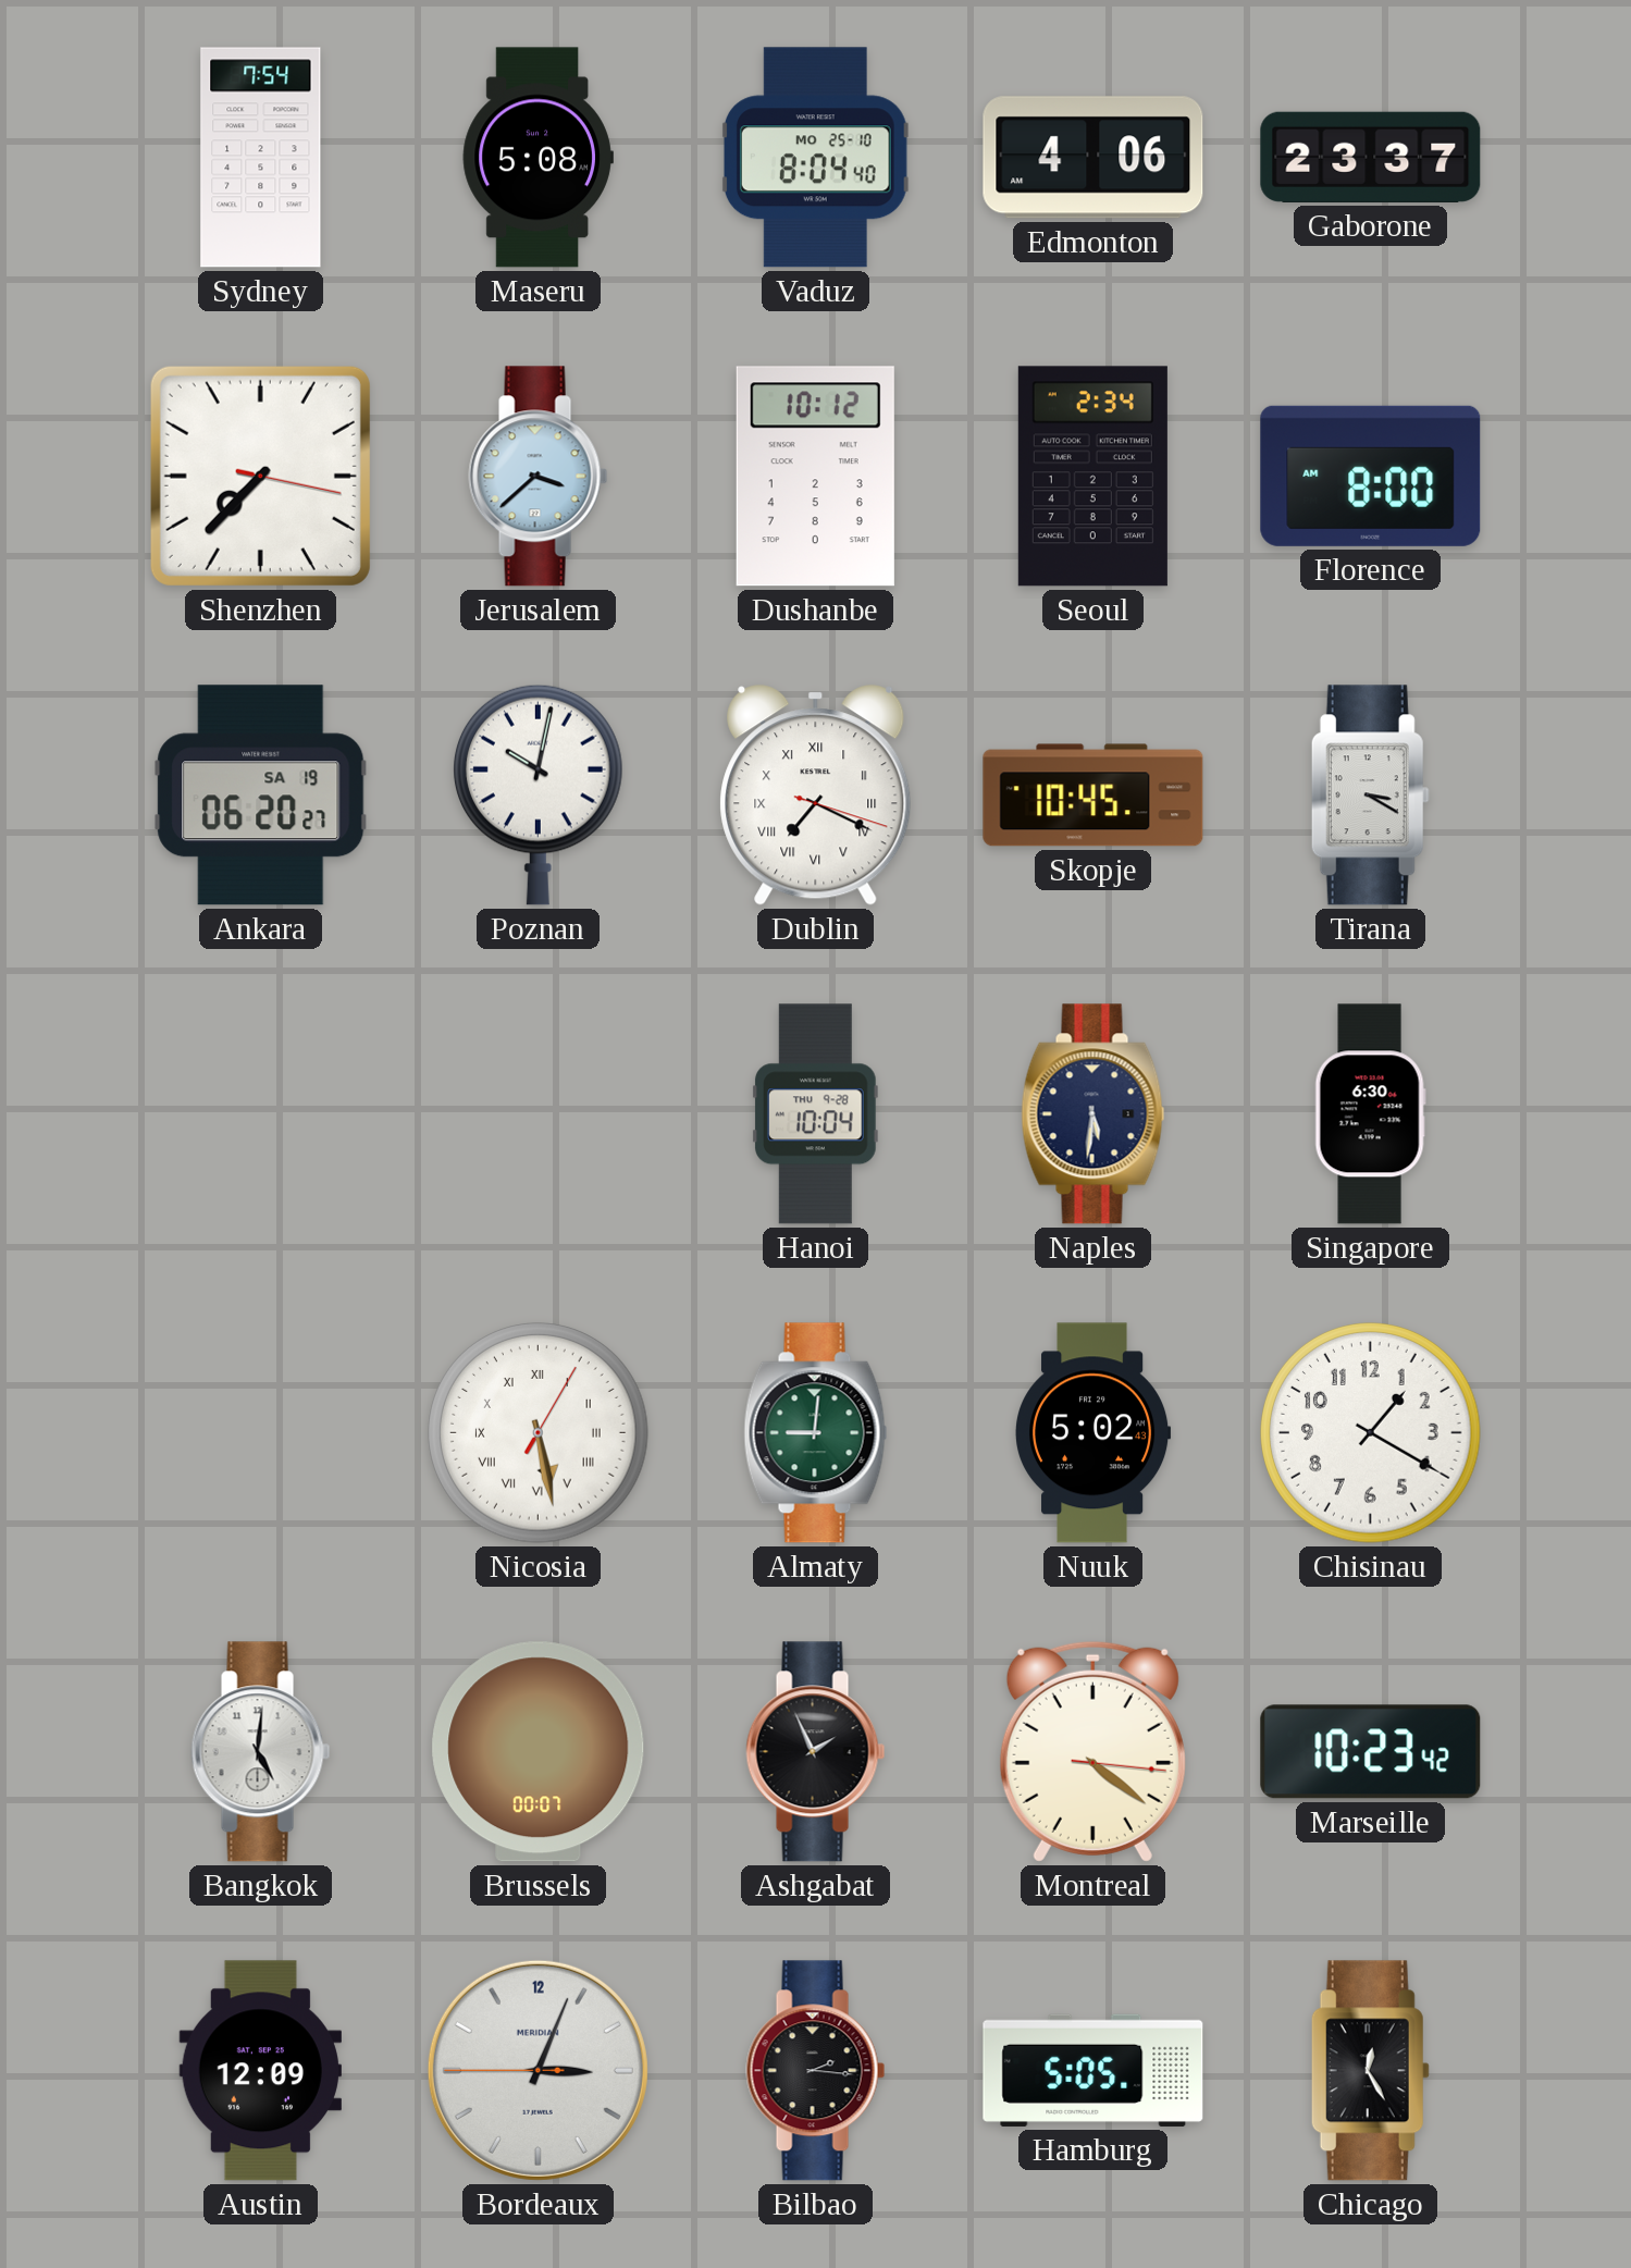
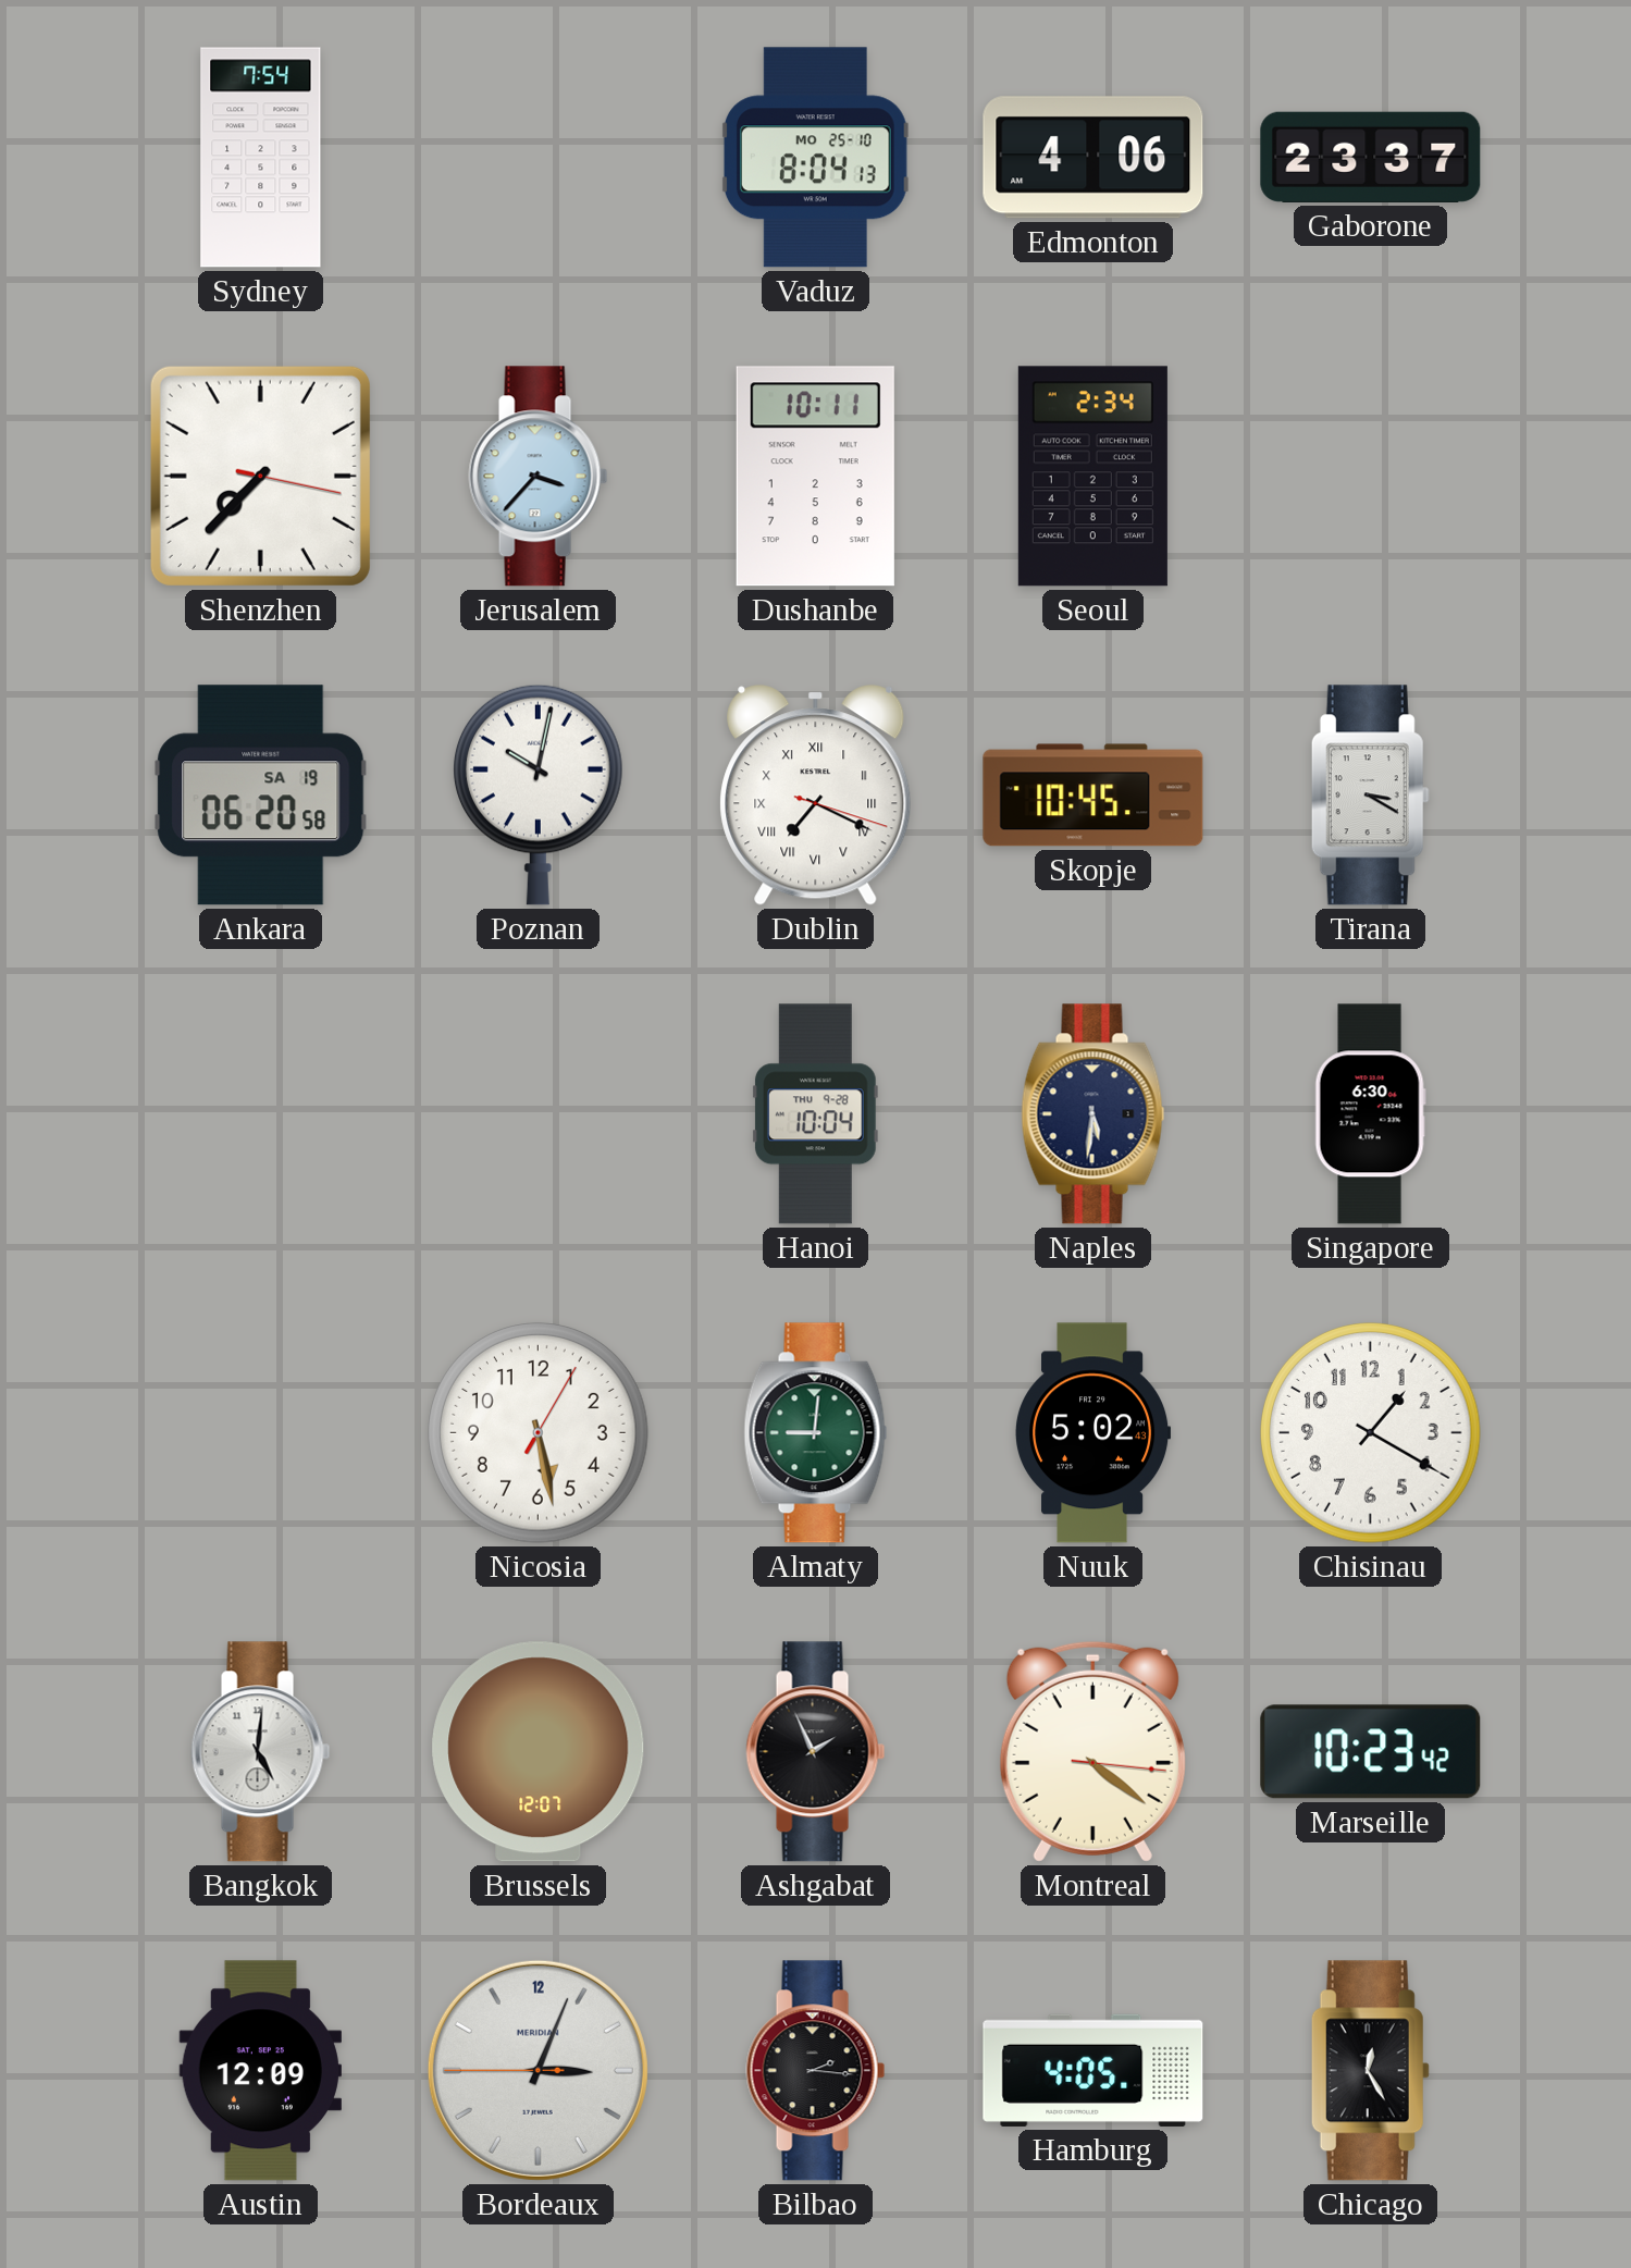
Maseru: 5:08 -> none
Vaduz: 8:04:40 -> 8:04:13
Jerusalem: 3:38 -> 3:37
Dushanbe: 10:12 -> 10:11
Florence: 8:00 -> none
Ankara: 06:20:27 -> 06:20:58
Nicosia numerals: Roman -> Arabic
Brussels: 00:07 -> 12:07
Hamburg: 5:05 -> 4:05
